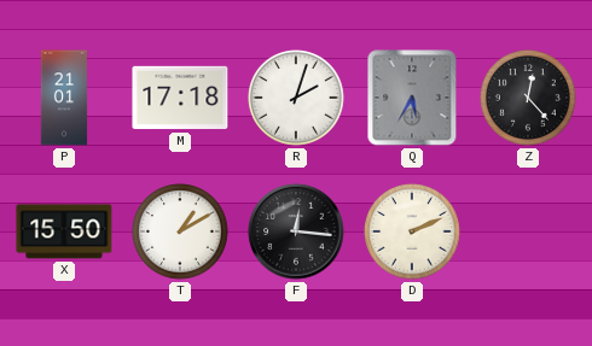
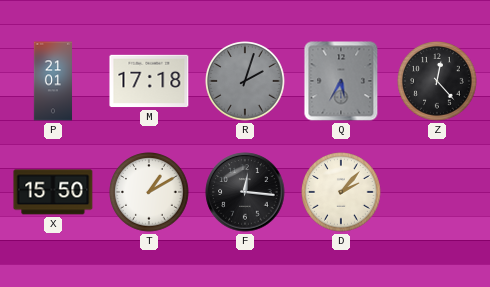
R dial: white -> grey
D: 2:11 -> 2:07
